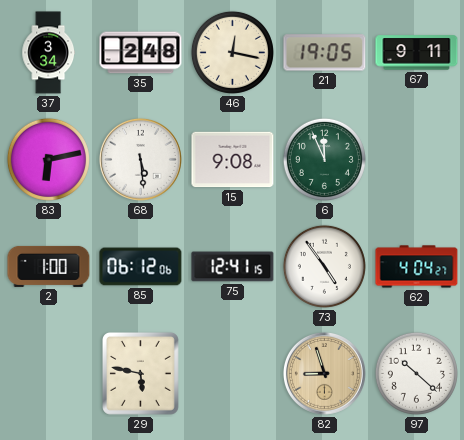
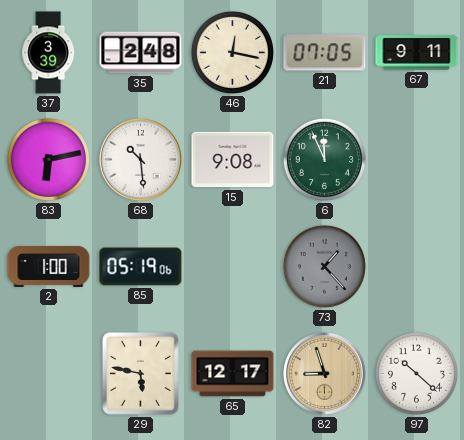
37: 3:34 -> 3:39
21: 19:05 -> 07:05
68: 5:29 -> 10:29
85: 06:12 -> 05:19
75: 12:41 -> none
73: 4:54 -> 1:23
73 dial: white -> grey
62: 4:04 -> none
65: none -> 12:17
